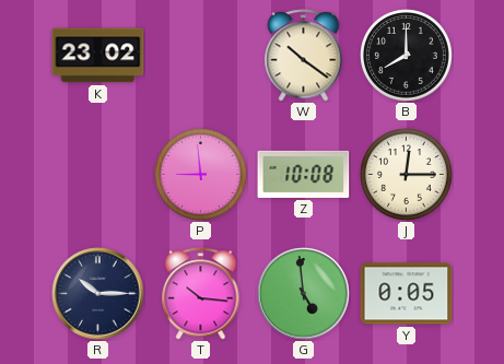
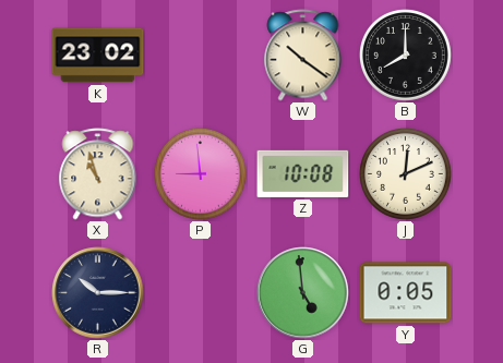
X: none -> 10:57
J: 12:15 -> 12:11
T: 10:16 -> none
